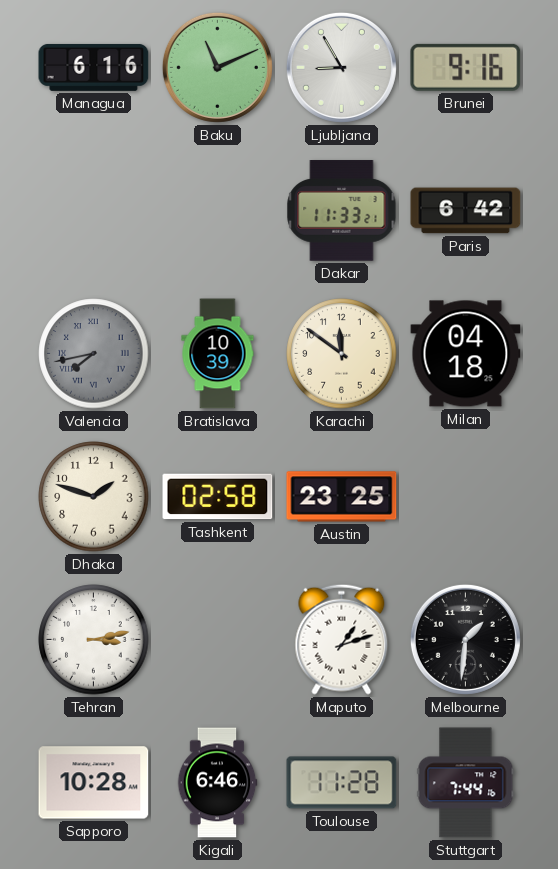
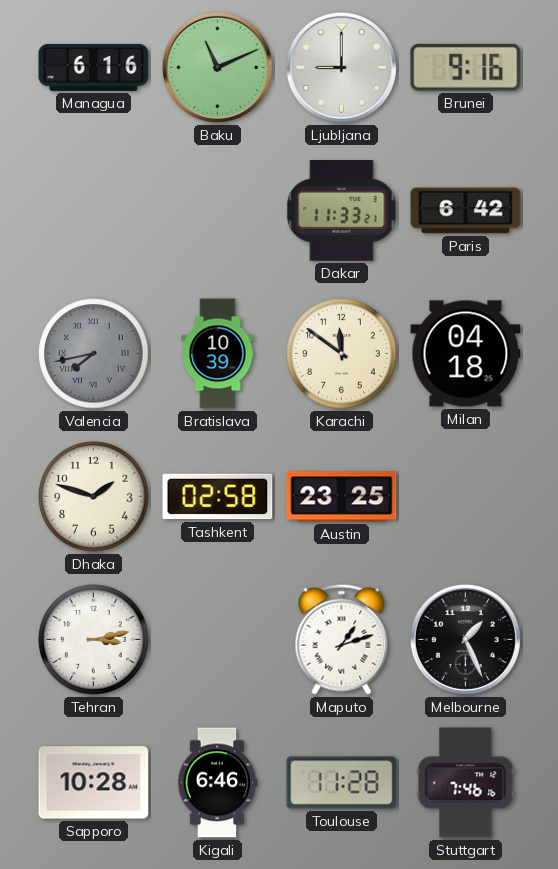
Ljubljana: 8:55 -> 9:00
Melbourne: 1:31 -> 1:26
Stuttgart: 7:44 -> 7:46
